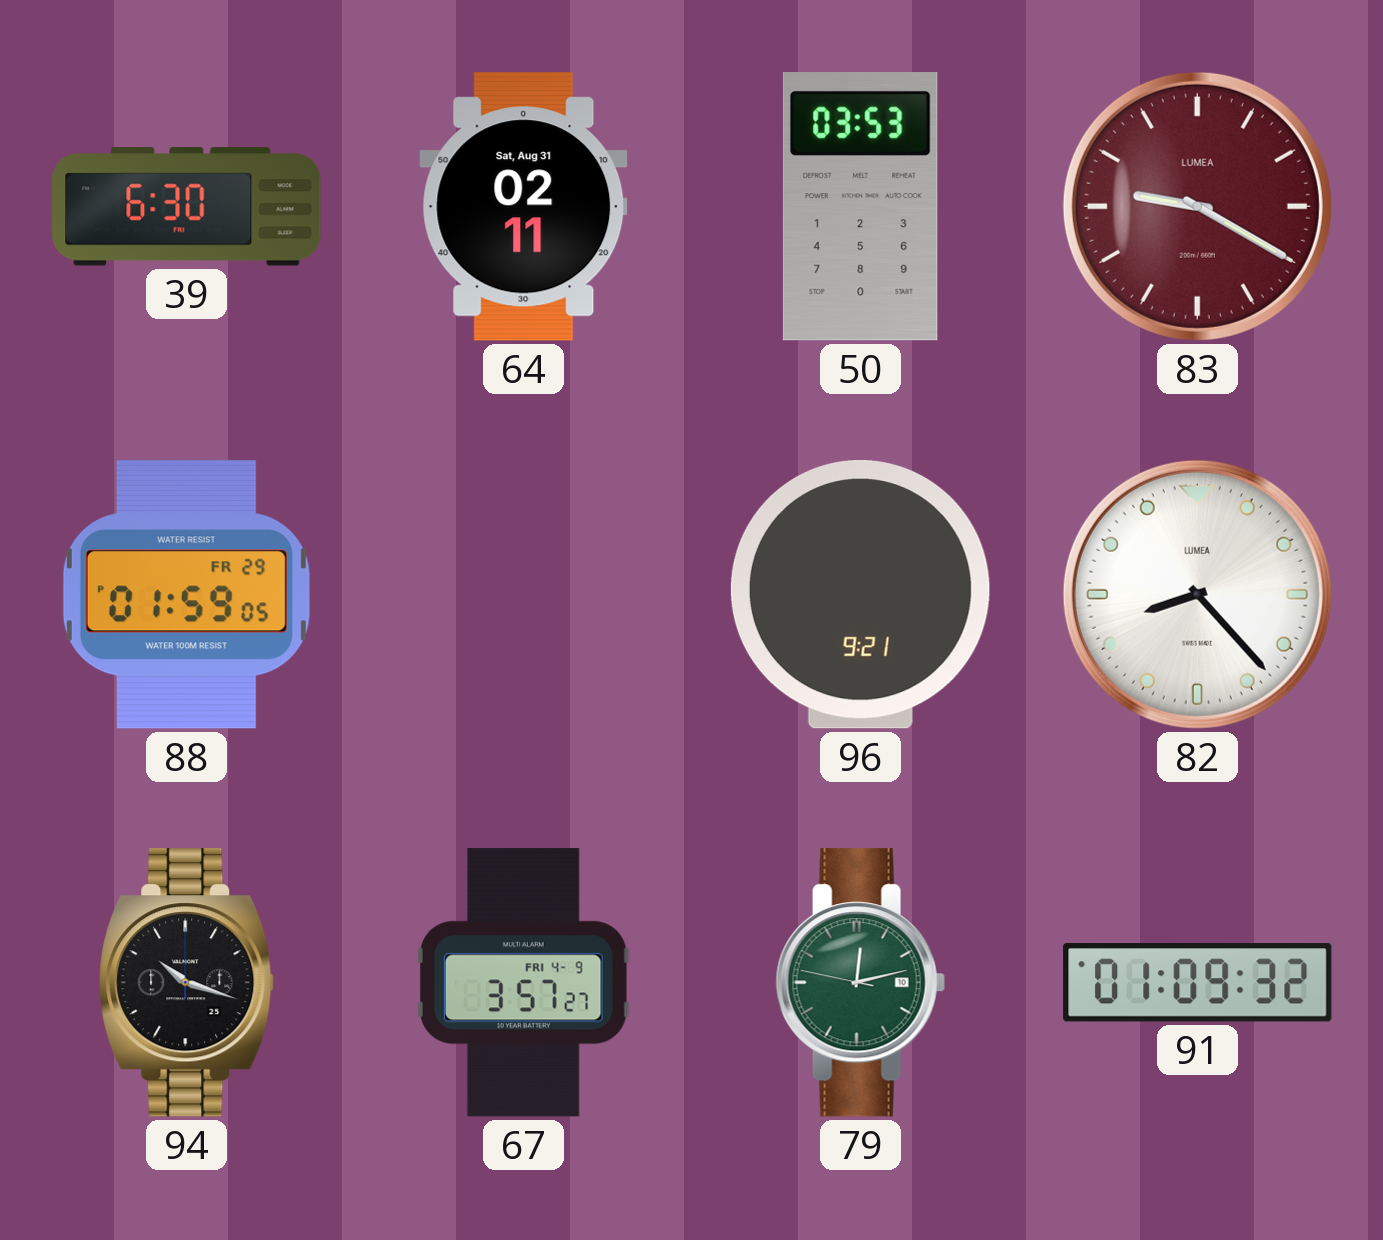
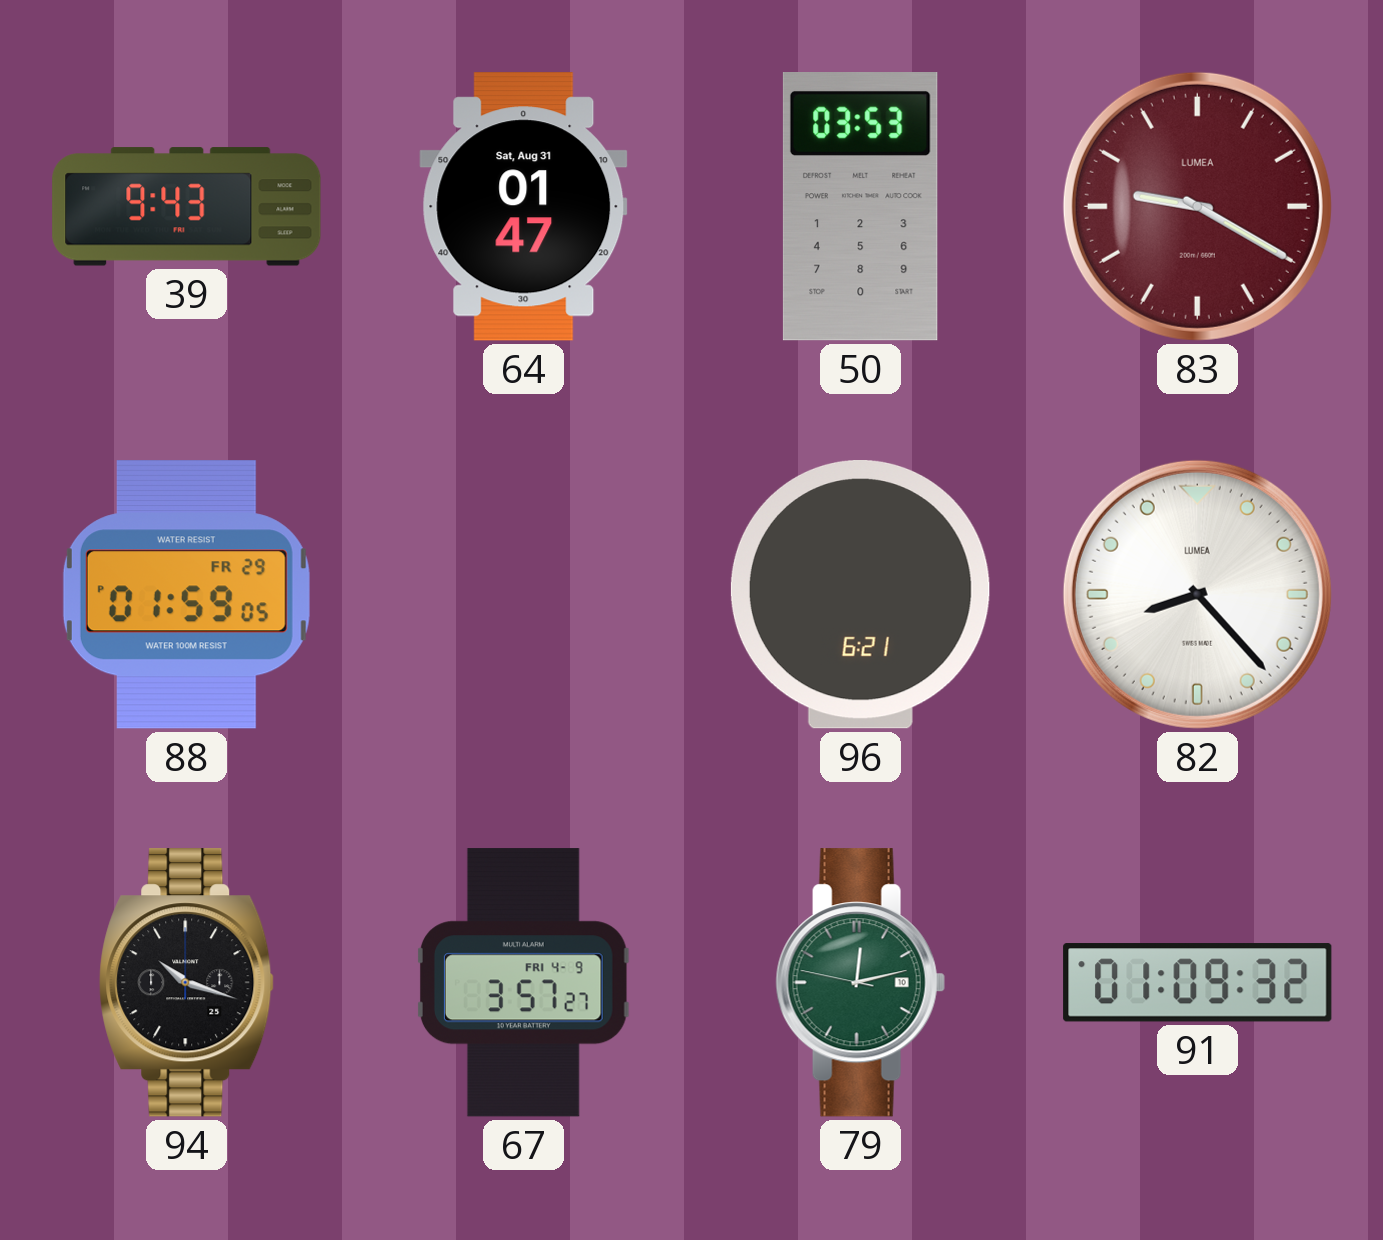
39: 6:30 -> 9:43
64: 02:11 -> 01:47
96: 9:21 -> 6:21
